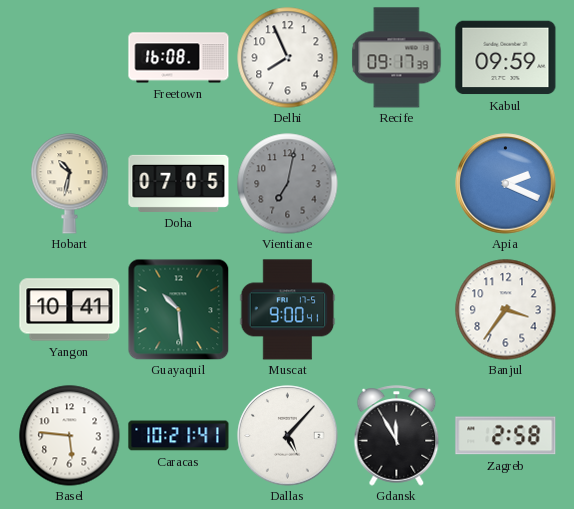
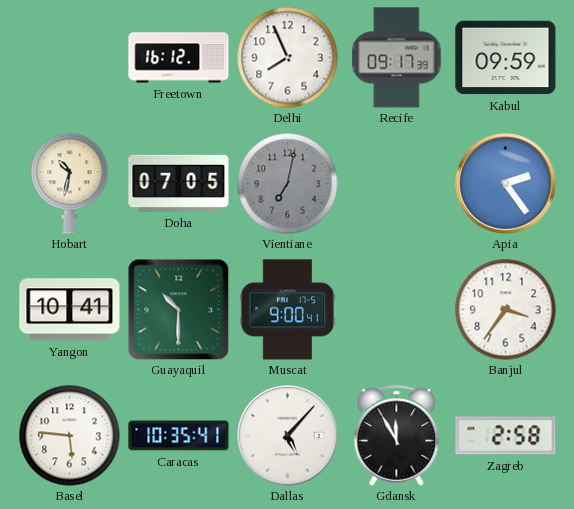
Freetown: 16:08 -> 16:12
Apia: 2:19 -> 2:24
Guayaquil: 10:29 -> 10:30
Caracas: 10:21 -> 10:35
